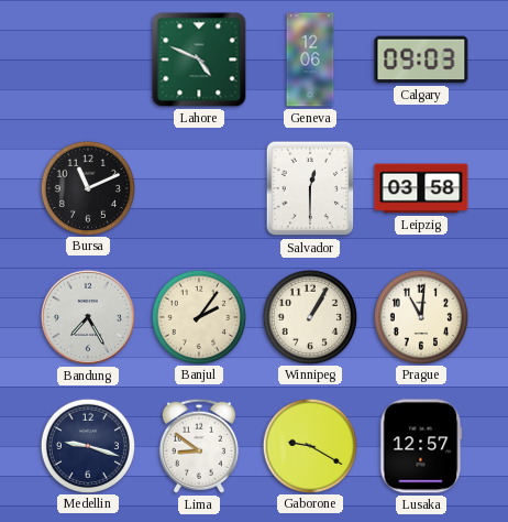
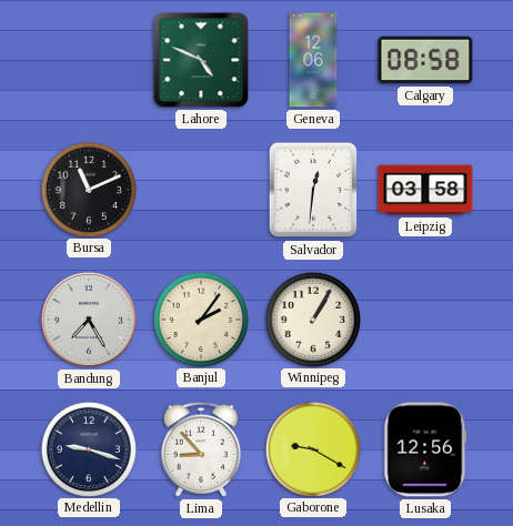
Calgary: 09:03 -> 08:58
Salvador: 12:30 -> 12:31
Prague: 11:01 -> none
Lima: 8:51 -> 8:53
Lusaka: 12:57 -> 12:56
